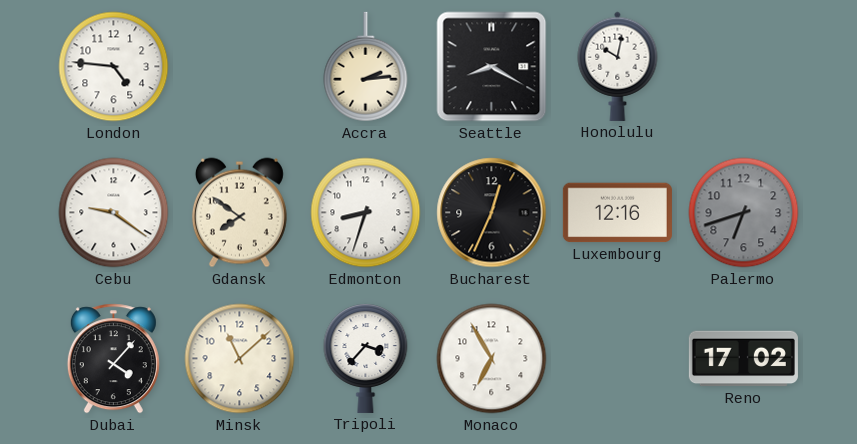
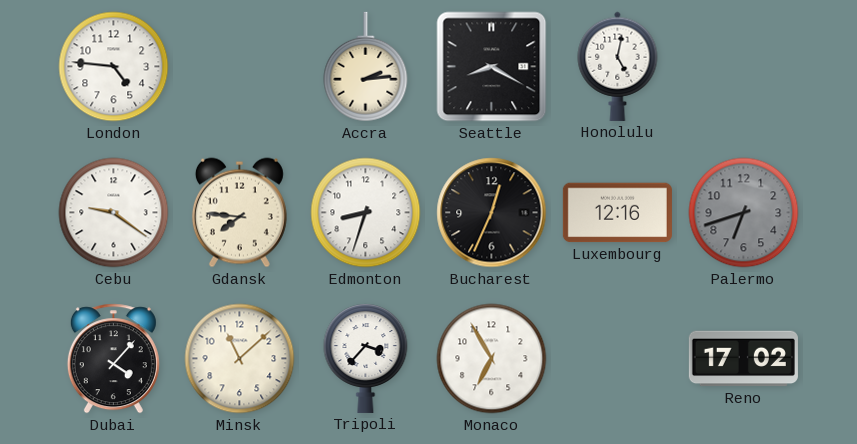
Honolulu: 10:02 -> 5:02
Gdansk: 7:51 -> 7:46
